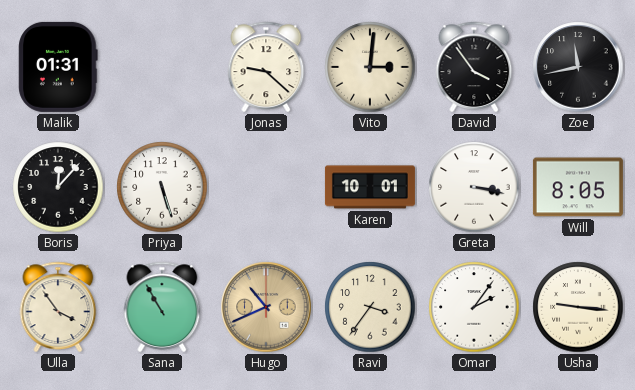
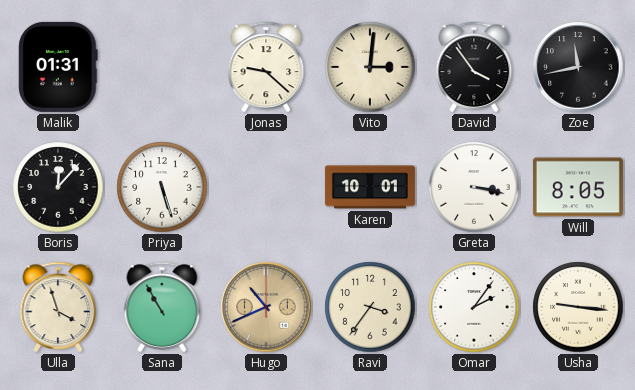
Ulla: 3:54 -> 3:57
